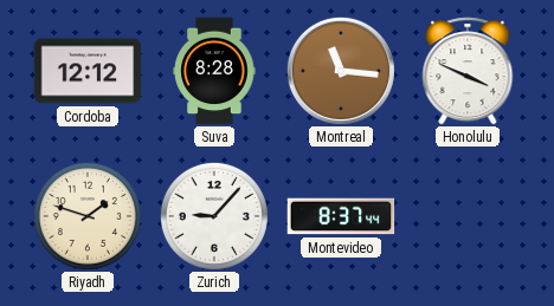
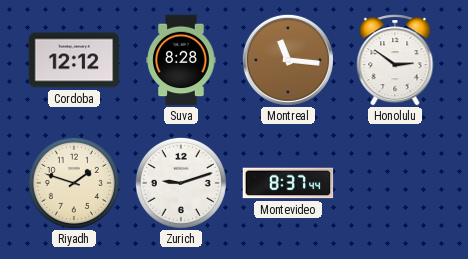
Honolulu: 3:49 -> 2:51
Zurich: 9:07 -> 9:12
